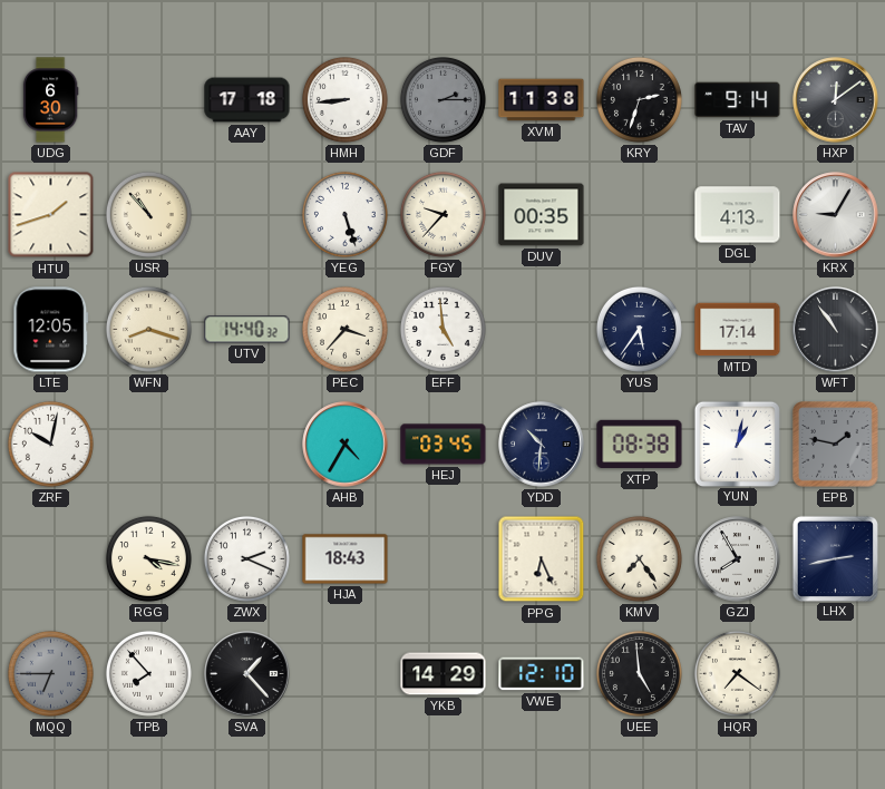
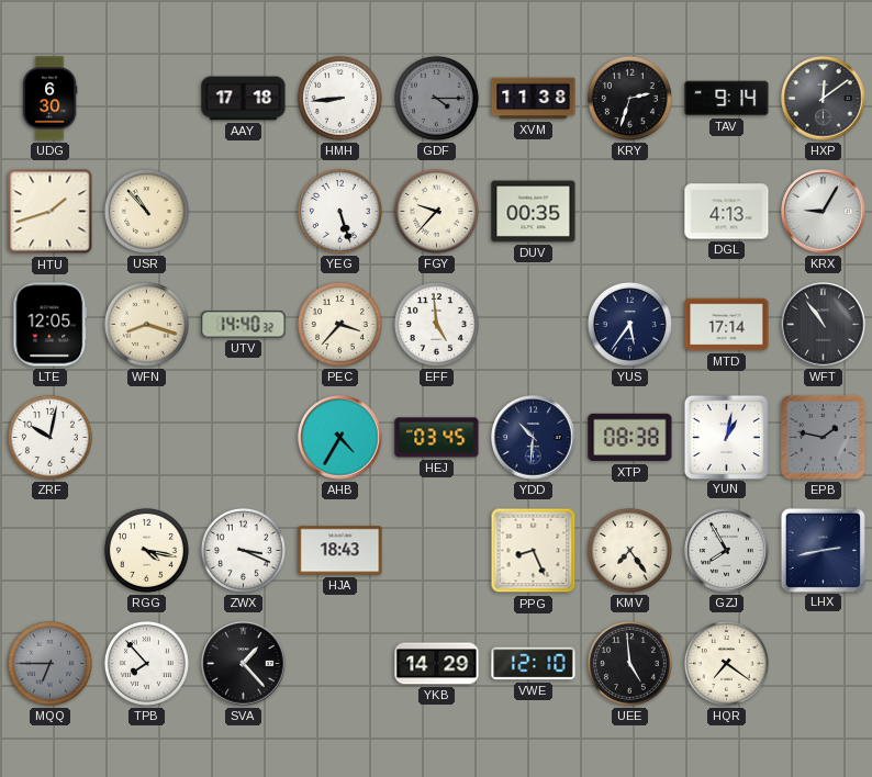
GDF: 2:15 -> 4:15
ZWX: 2:19 -> 3:19
PPG: 6:26 -> 8:26
